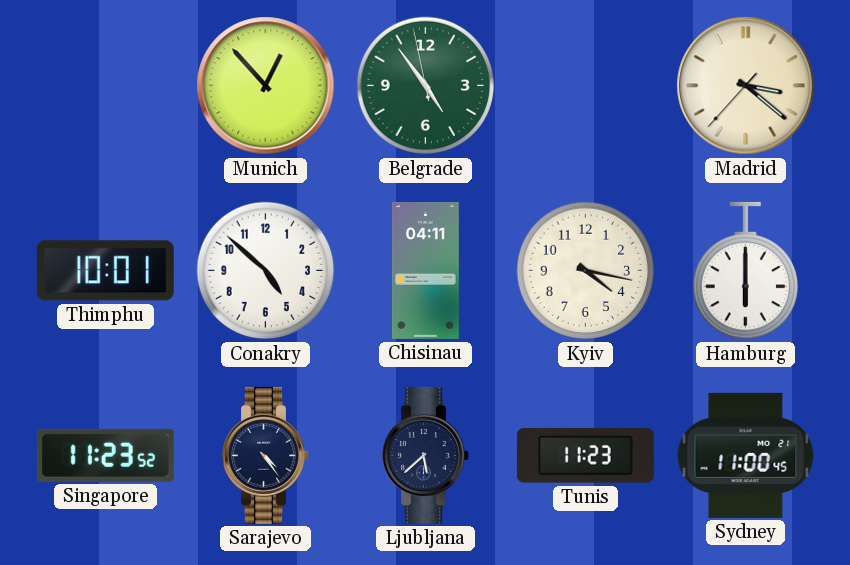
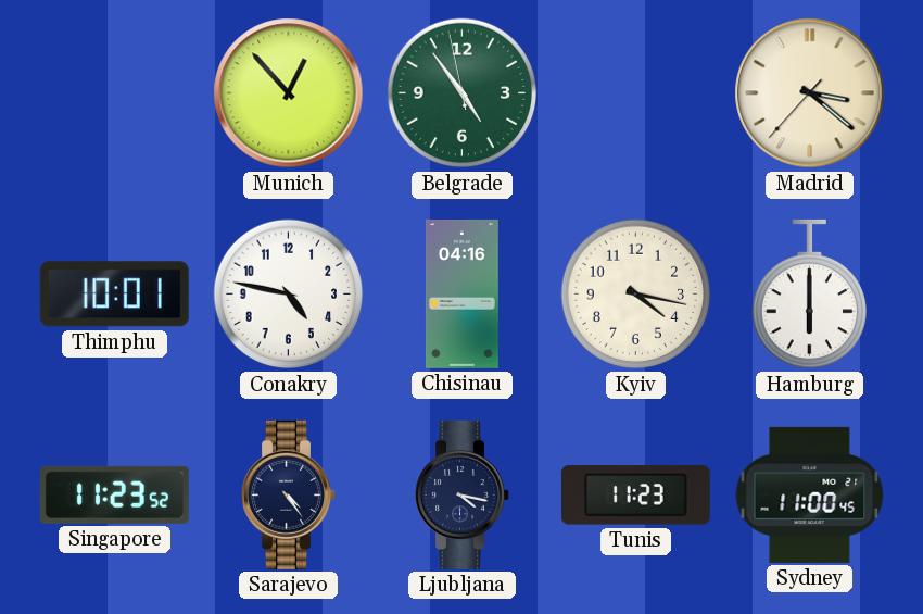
Conakry: 4:52 -> 4:47
Chisinau: 04:11 -> 04:16
Ljubljana: 5:38 -> 4:17
